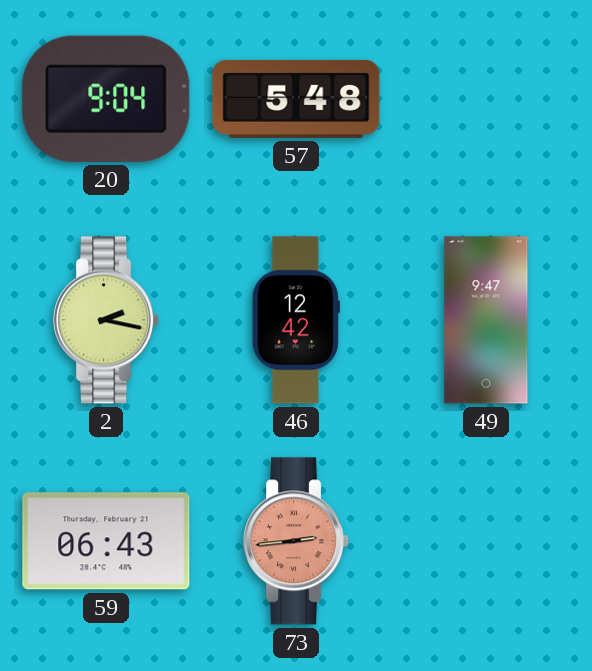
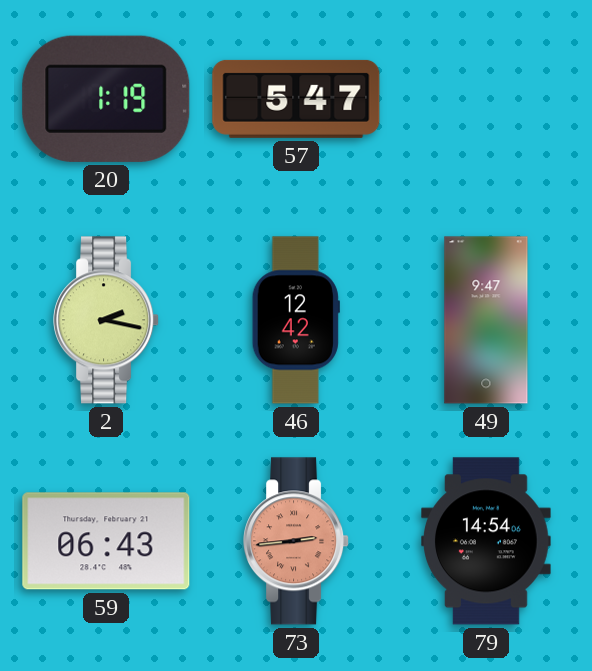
20: 9:04 -> 1:19
57: 5:48 -> 5:47
79: none -> 14:54
